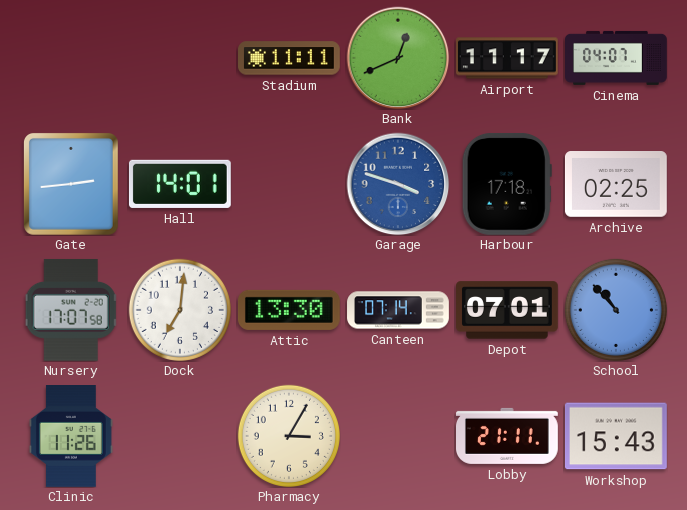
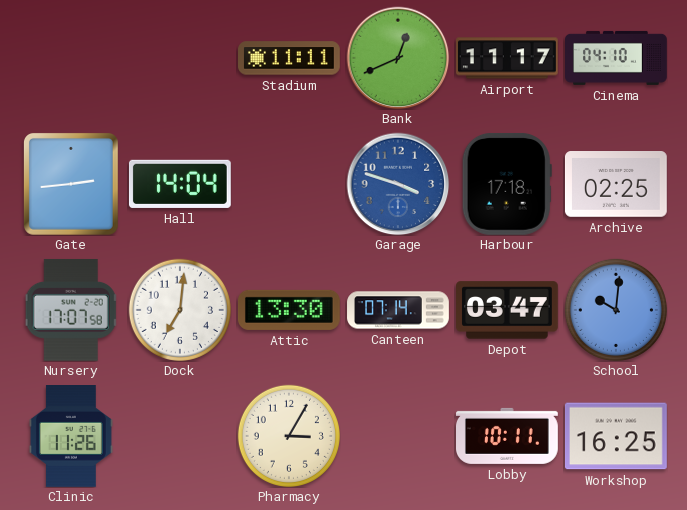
Cinema: 04:07 -> 04:10
Hall: 14:01 -> 14:04
Depot: 07:01 -> 03:47
School: 10:53 -> 10:01
Lobby: 21:11 -> 10:11
Workshop: 15:43 -> 16:25
